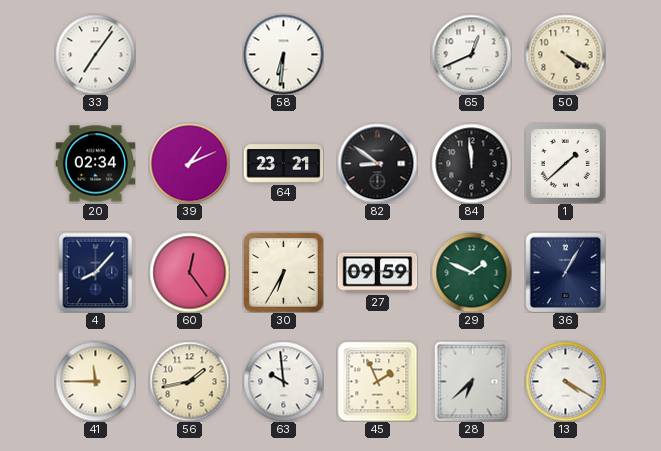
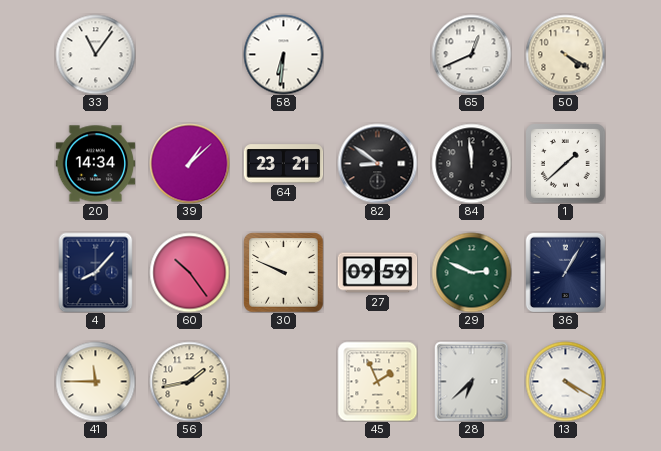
33: 7:06 -> 11:06
20: 02:34 -> 14:34
39: 1:11 -> 1:08
60: 12:24 -> 10:24
30: 6:35 -> 9:49
29: 1:49 -> 2:49
63: 9:59 -> none
